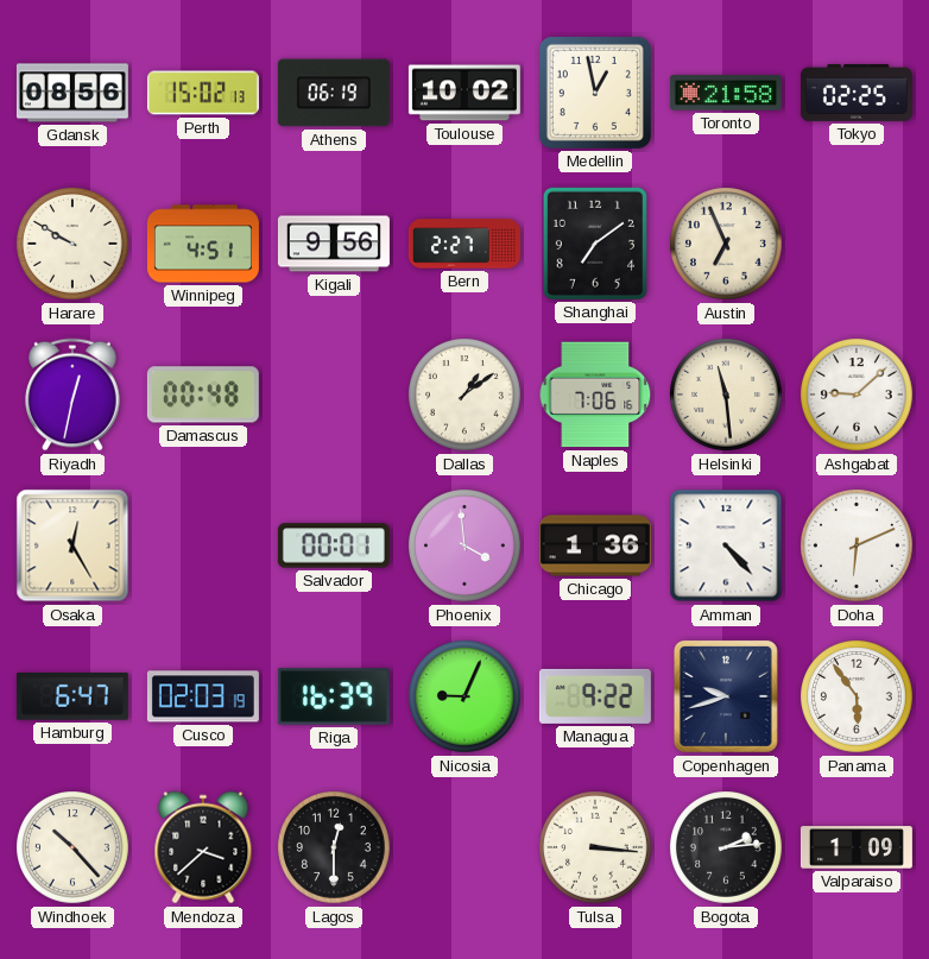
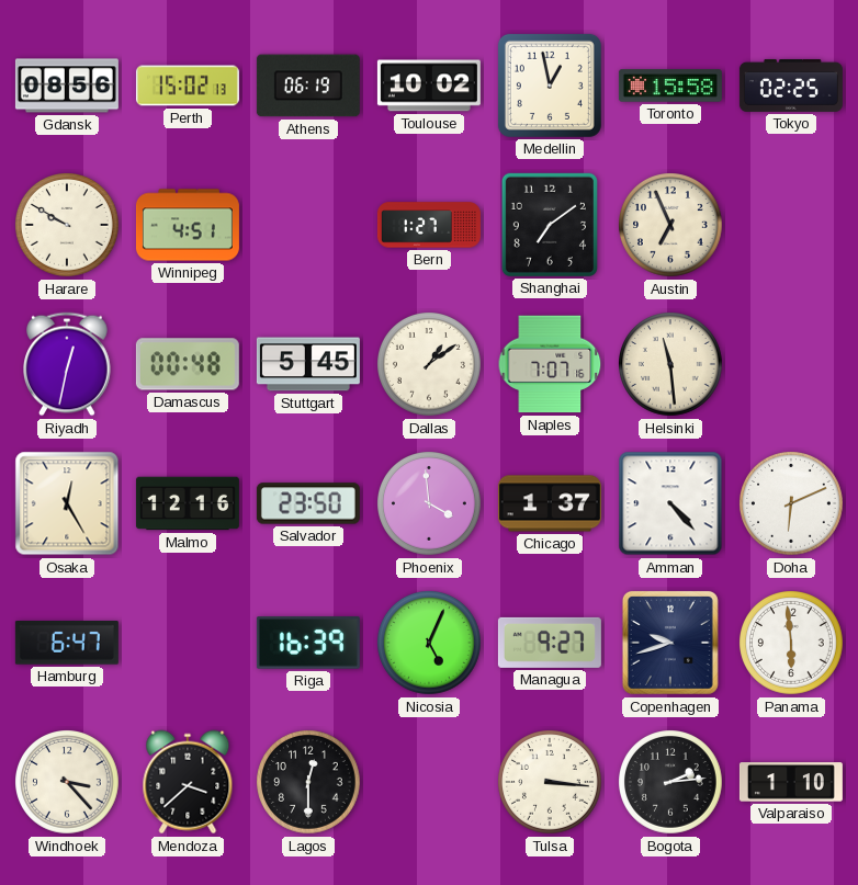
Toronto: 21:58 -> 15:58
Kigali: 9:56 -> none
Bern: 2:27 -> 1:27
Stuttgart: none -> 5:45
Naples: 7:06 -> 7:07
Ashgabat: 9:08 -> none
Malmo: none -> 12:16
Salvador: 00:01 -> 23:50
Chicago: 1:36 -> 1:37
Cusco: 02:03 -> none
Nicosia: 9:04 -> 5:04
Managua: 9:22 -> 9:27
Panama: 5:54 -> 5:59
Windhoek: 10:23 -> 3:23
Valparaiso: 1:09 -> 1:10
